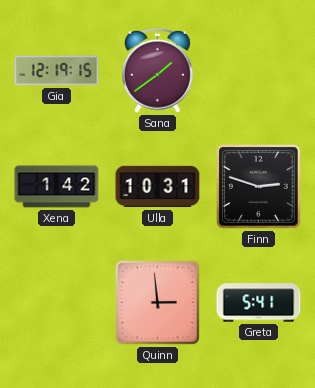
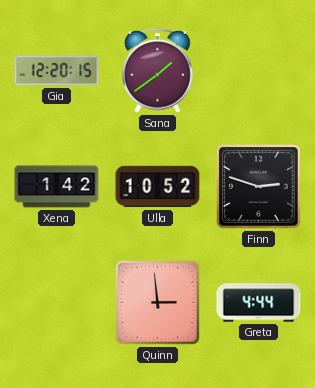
Gia: 12:19 -> 12:20
Ulla: 10:31 -> 10:52
Greta: 5:41 -> 4:44
